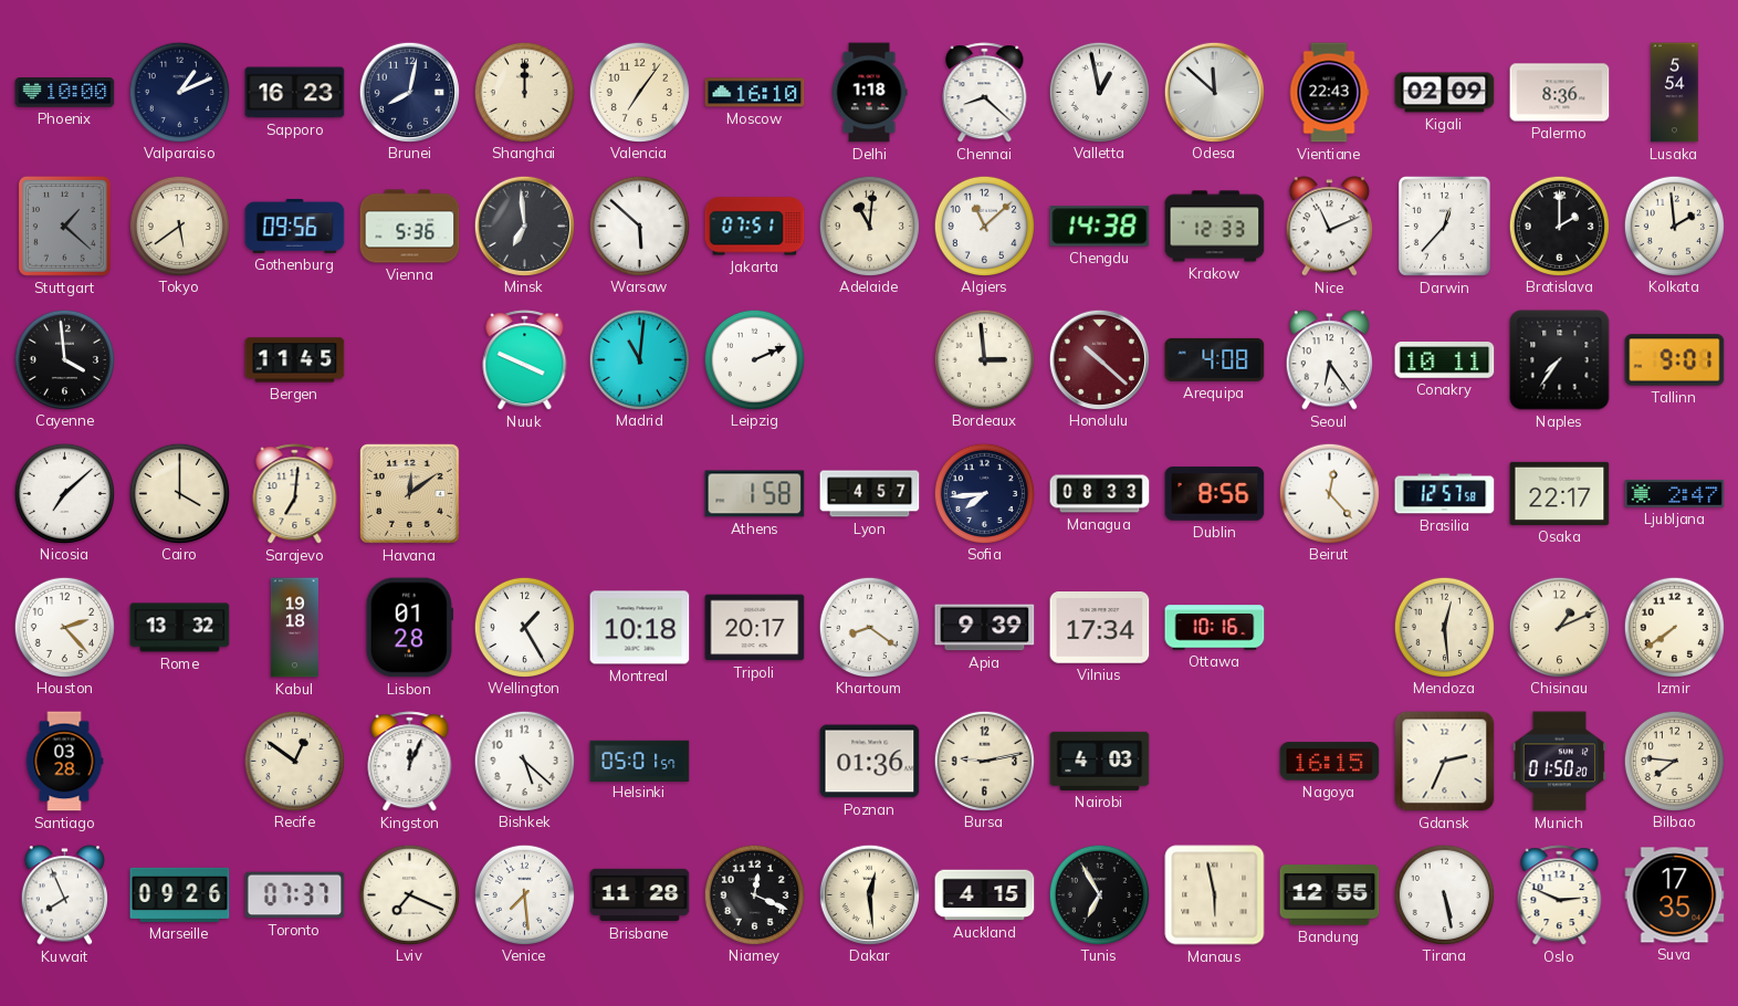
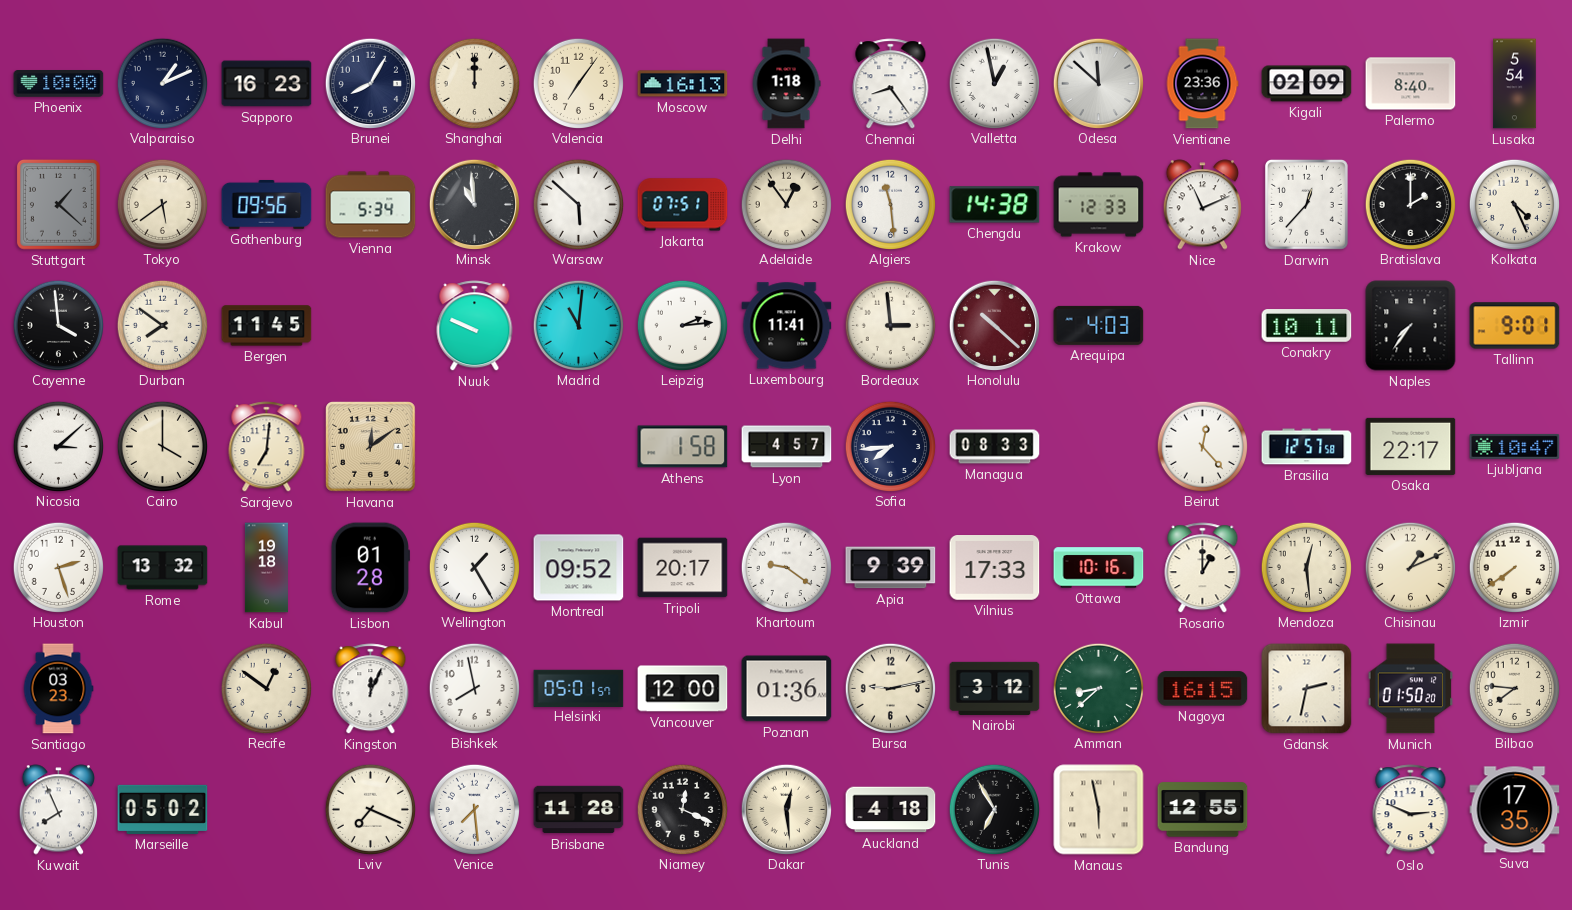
Brunei: 8:02 -> 8:05
Moscow: 16:10 -> 16:13
Chennai: 8:22 -> 8:24
Vientiane: 22:43 -> 23:36
Palermo: 8:36 -> 8:40
Vienna: 5:36 -> 5:34
Minsk: 6:59 -> 10:59
Adelaide: 11:01 -> 12:54
Algiers: 11:08 -> 11:29
Kolkata: 1:59 -> 4:26
Durban: none -> 7:51
Nuuk: 3:49 -> 9:49
Leipzig: 2:11 -> 2:14
Luxembourg: none -> 11:41
Arequipa: 4:08 -> 4:03
Seoul: 6:24 -> none
Nicosia: 7:08 -> 3:08
Dublin: 8:56 -> none
Ljubljana: 2:47 -> 10:47
Houston: 2:23 -> 2:27
Montreal: 10:18 -> 09:52
Khartoum: 8:21 -> 9:21
Vilnius: 17:34 -> 17:33
Rosario: none -> 1:00
Santiago: 03:28 -> 03:23
Bishkek: 5:22 -> 7:58
Vancouver: none -> 12:00
Nairobi: 4:03 -> 3:12
Amman: none -> 8:38
Gdansk: 2:34 -> 2:32
Marseille: 09:26 -> 05:02
Toronto: 07:37 -> none
Auckland: 4:15 -> 4:18
Tirana: 5:28 -> none
